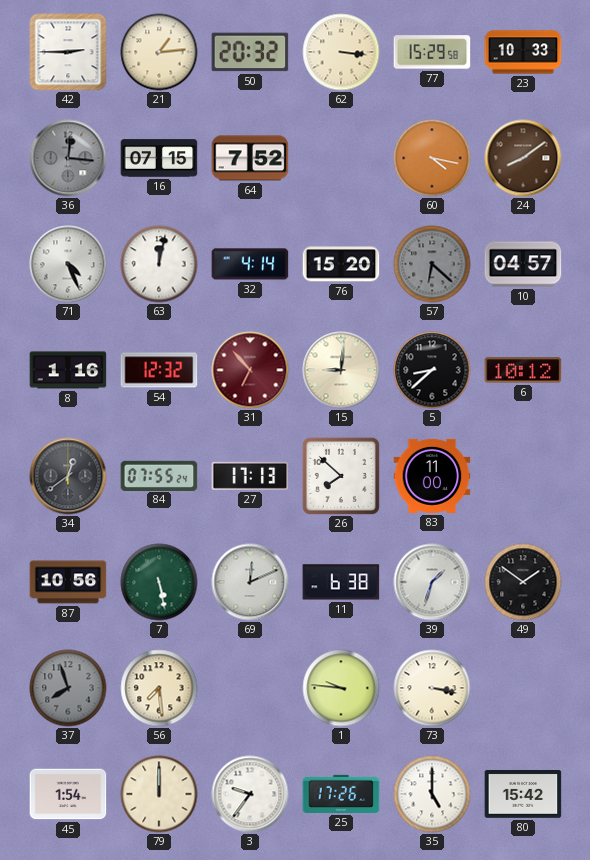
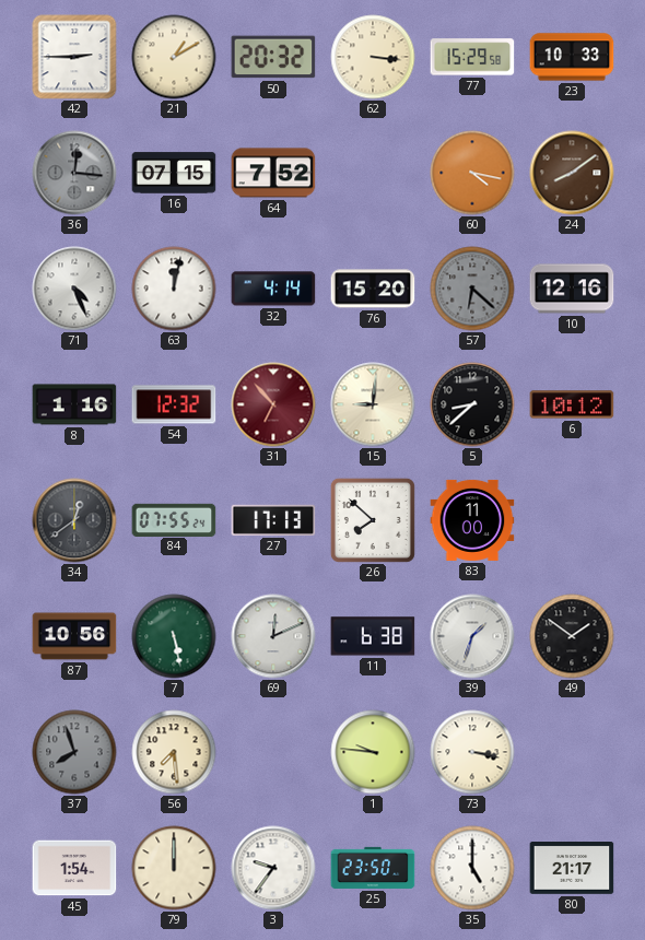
21: 1:14 -> 1:10
10: 04:57 -> 12:16
25: 17:26 -> 23:50
80: 15:42 -> 21:17
